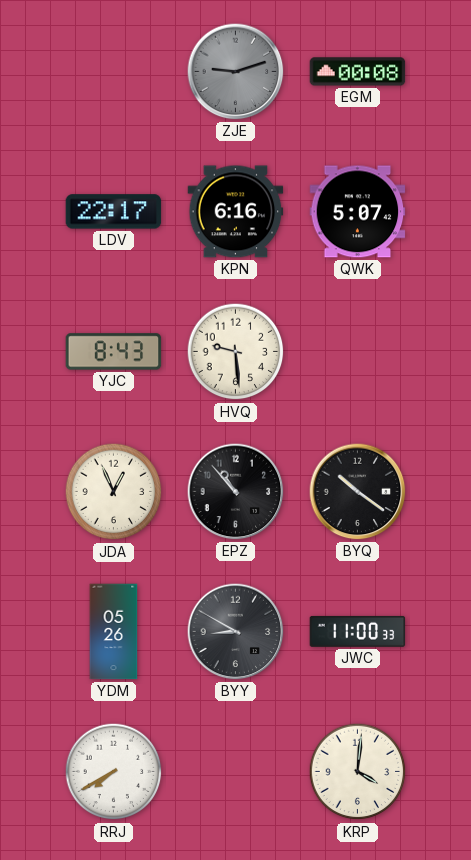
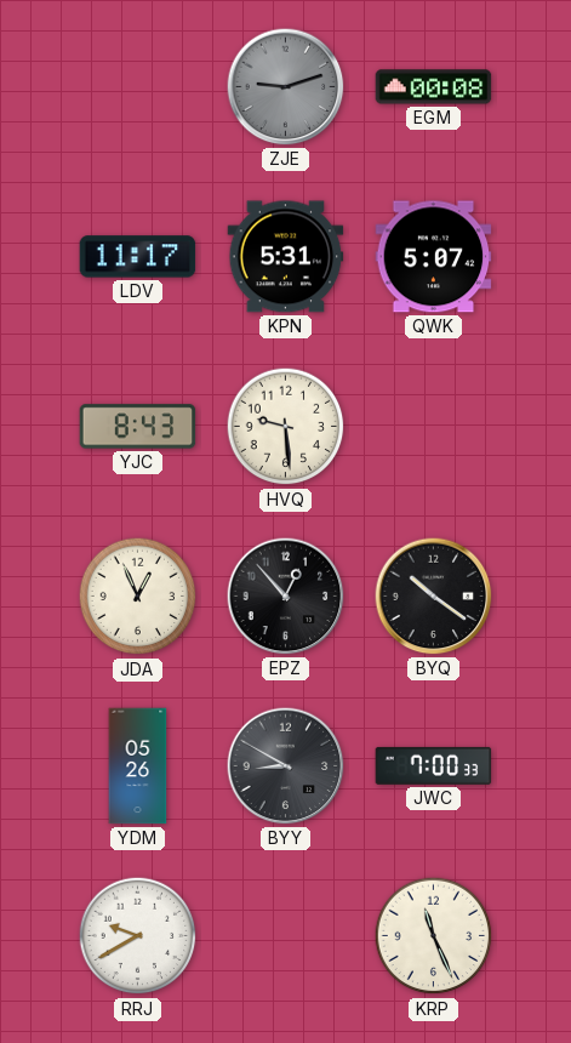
LDV: 22:17 -> 11:17
KPN: 6:16 -> 5:31
EPZ: 10:53 -> 12:53
JWC: 11:00 -> 7:00
RRJ: 7:40 -> 9:40
KRP: 4:01 -> 11:26
